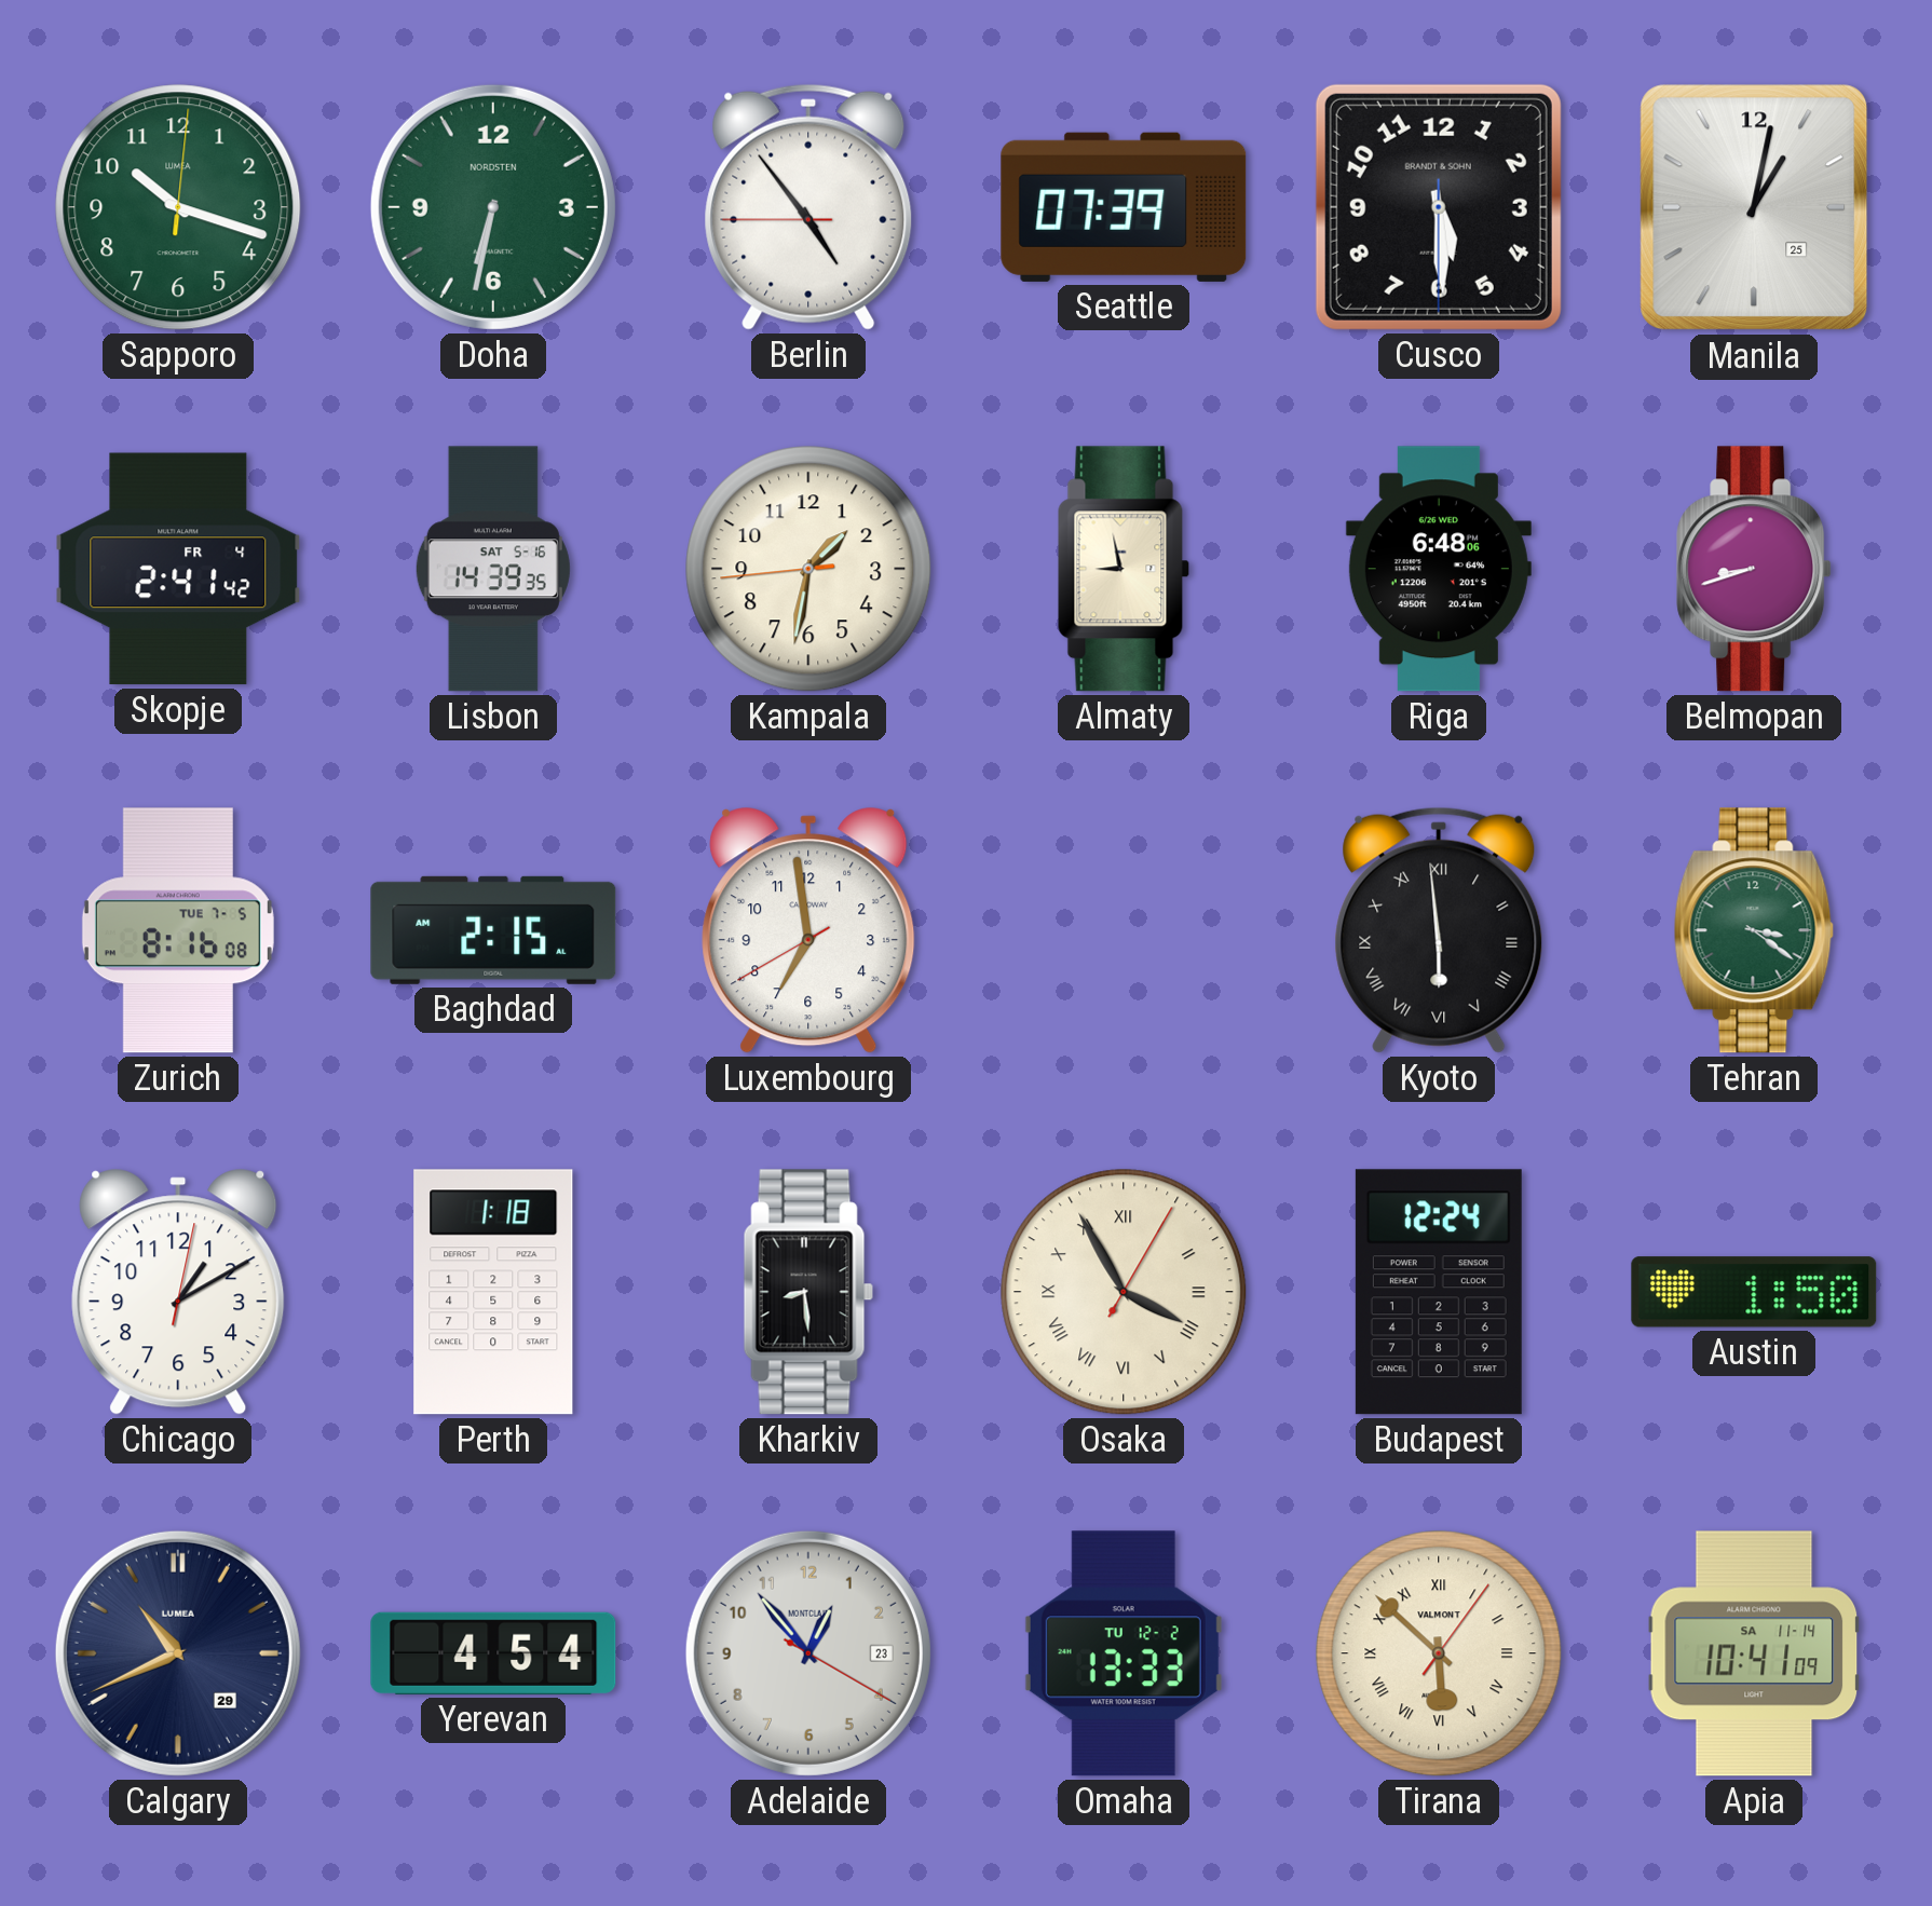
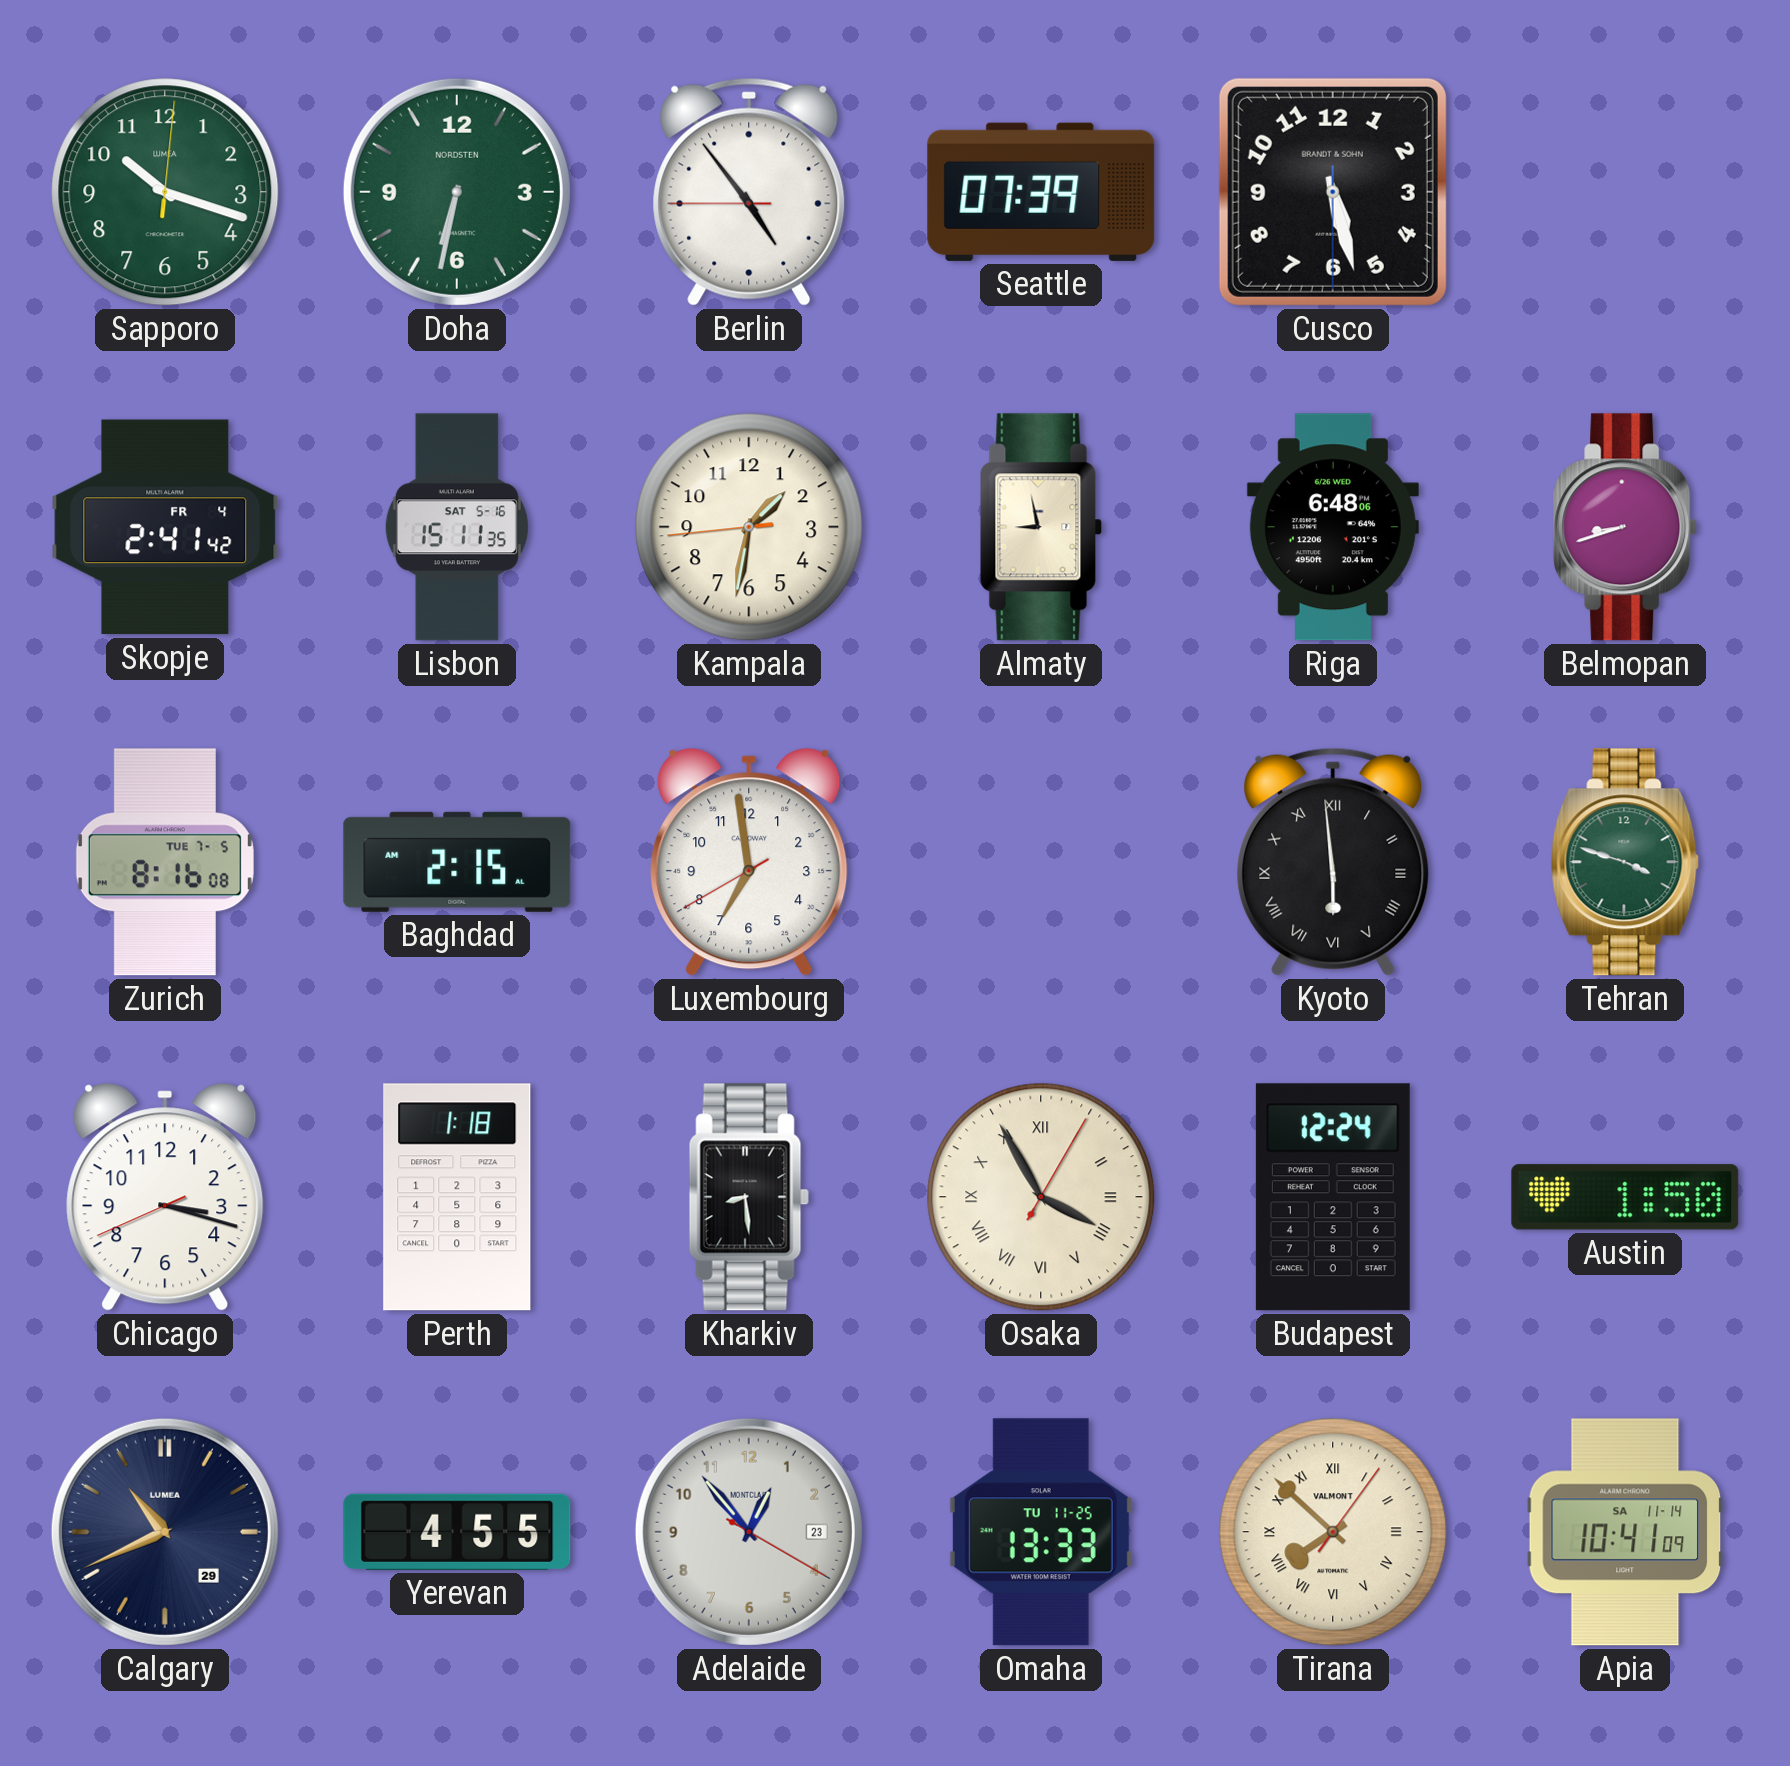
Cusco: 5:29 -> 5:27
Manila: 1:02 -> none
Lisbon: 14:39 -> 15:11
Tehran: 3:21 -> 3:48
Chicago: 1:10 -> 3:17
Yerevan: 4:54 -> 4:55
Omaha date: TU 12-2 -> TU 11-25
Tirana: 5:52 -> 7:52
